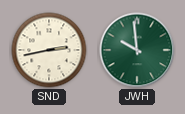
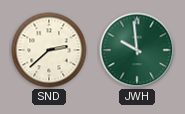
SND: 2:43 -> 2:38
